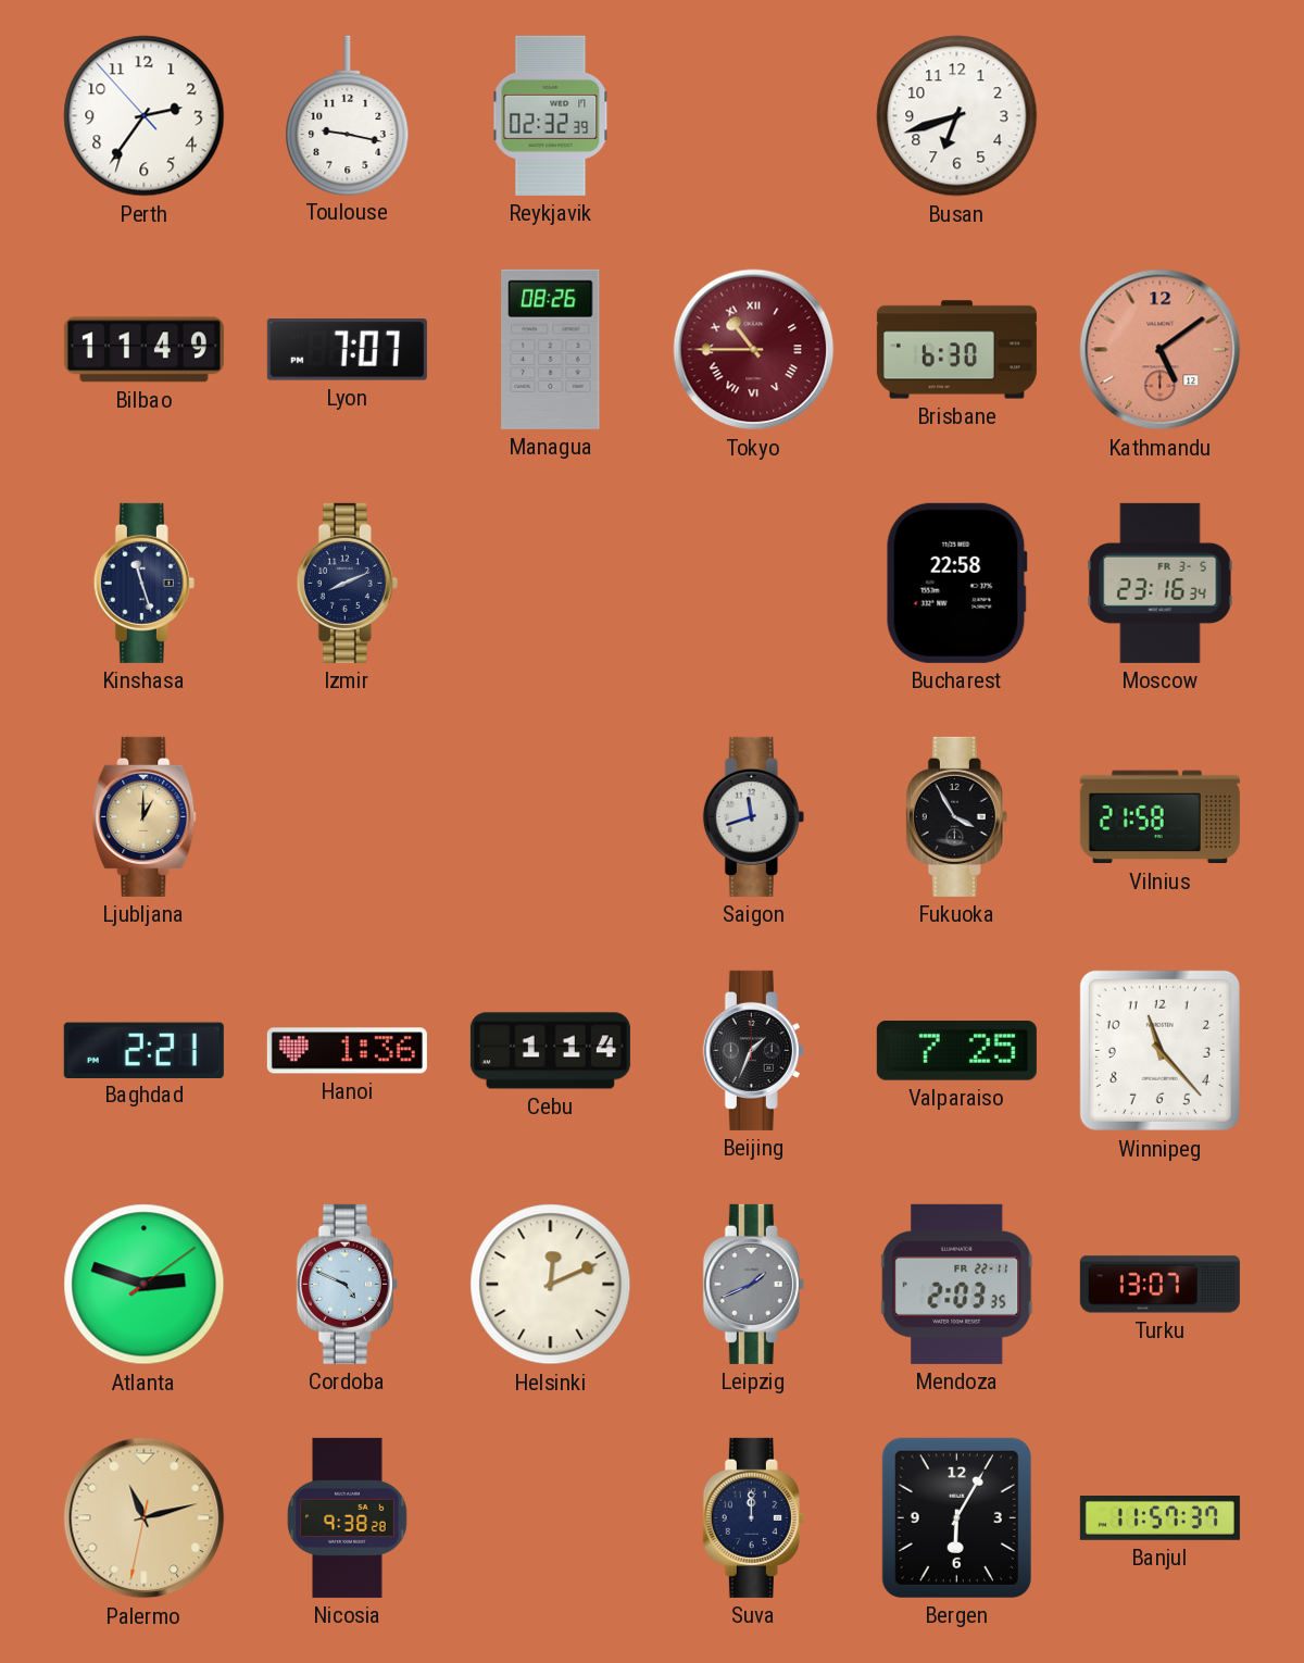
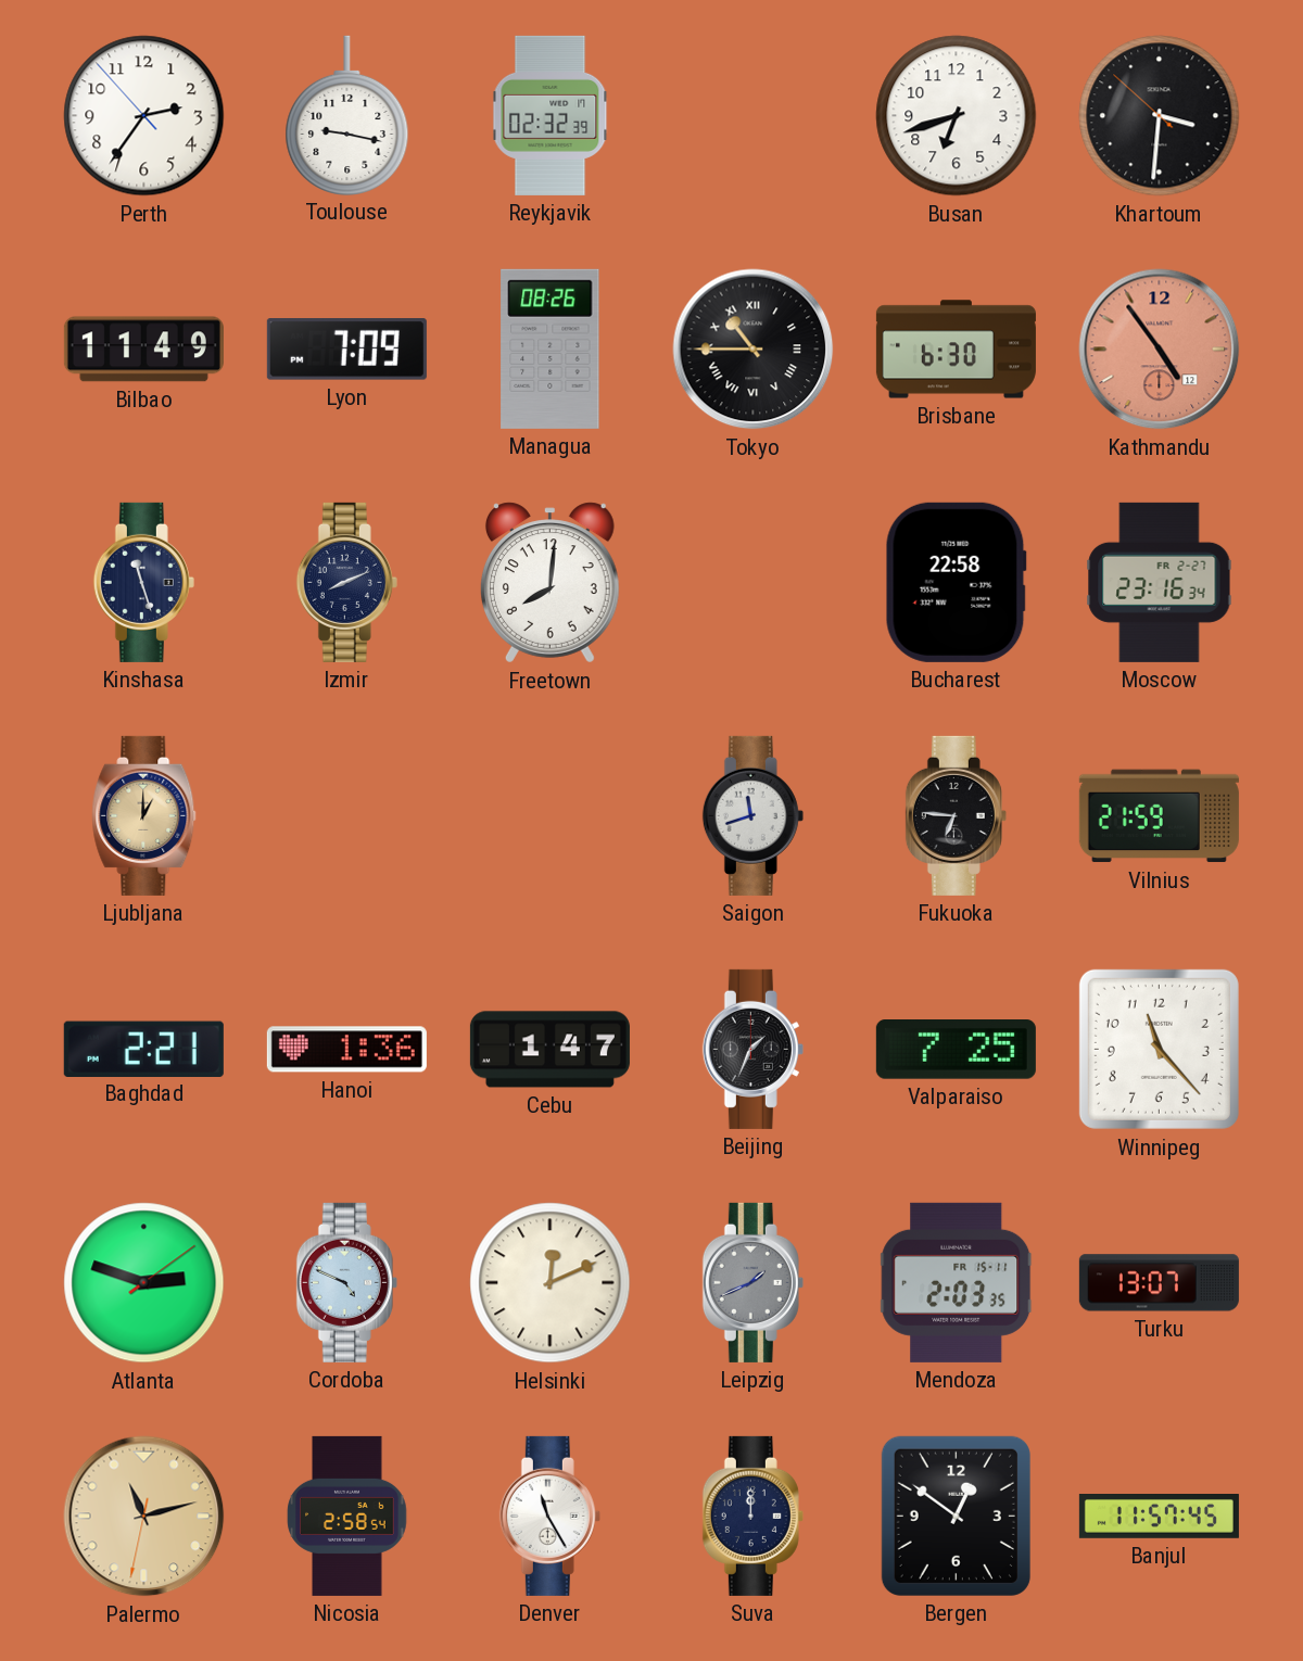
Khartoum: none -> 3:30
Lyon: 7:07 -> 7:09
Tokyo dial: burgundy -> black
Kathmandu: 5:09 -> 4:54
Freetown: none -> 8:01
Moscow date: FR 3-5 -> FR 2-27
Fukuoka: 3:55 -> 6:46
Vilnius: 21:58 -> 21:59
Cebu: 1:14 -> 1:47
Mendoza date: FR 22-11 -> FR 15-11
Nicosia: 9:38 -> 2:58
Denver: none -> 11:25
Bergen: 6:05 -> 12:51
Banjul: 11:57:37 -> 11:57:45
